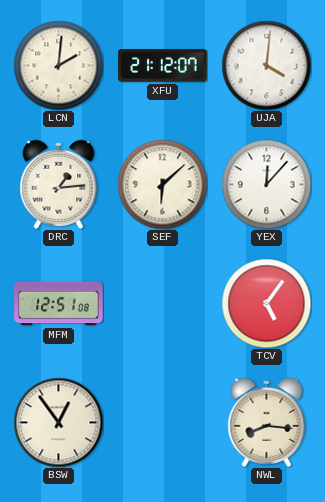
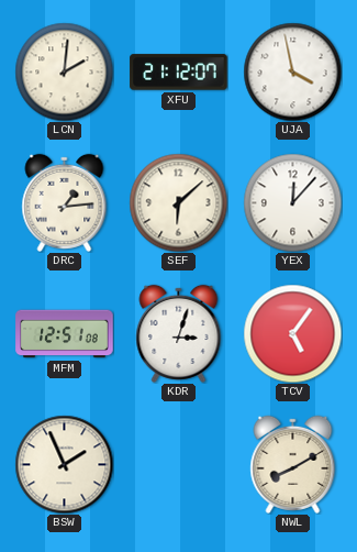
UJA: 4:01 -> 3:58
KDR: none -> 3:03
BSW: 12:54 -> 1:56
NWL: 8:16 -> 8:10
